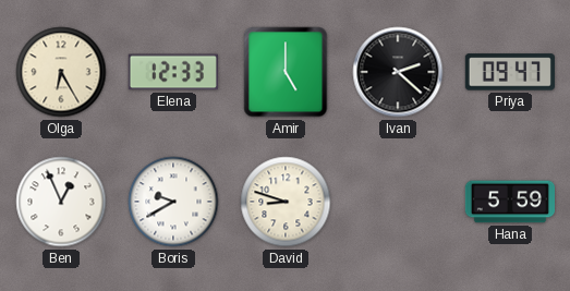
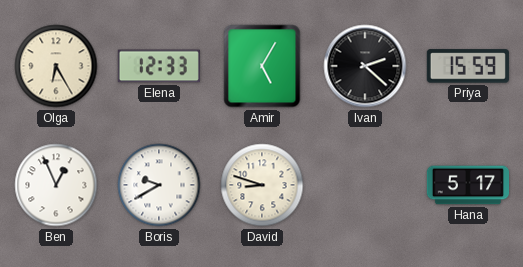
Amir: 5:00 -> 5:05
Priya: 09:47 -> 15:59
Hana: 5:59 -> 5:17
